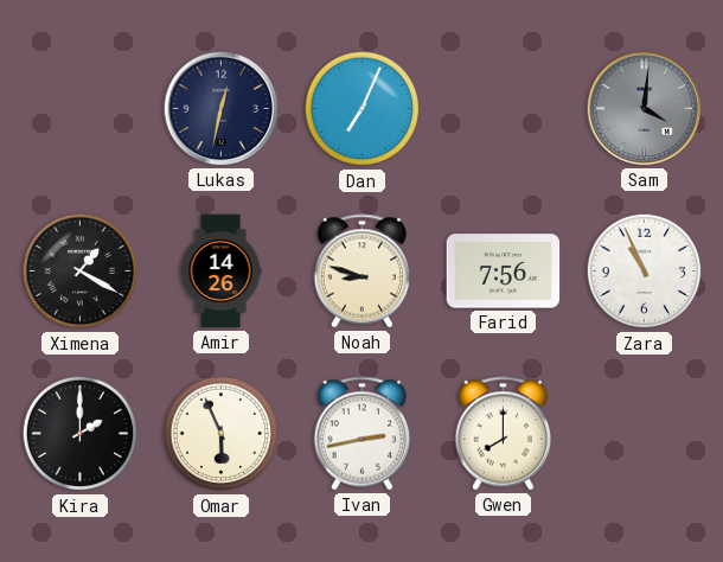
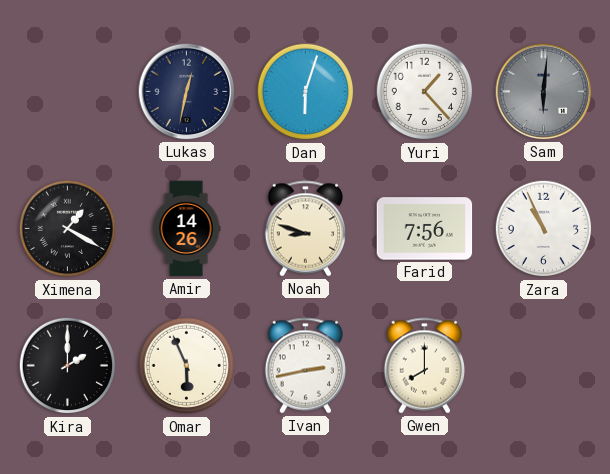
Dan: 7:04 -> 6:03
Yuri: none -> 1:23
Sam: 4:01 -> 6:01
